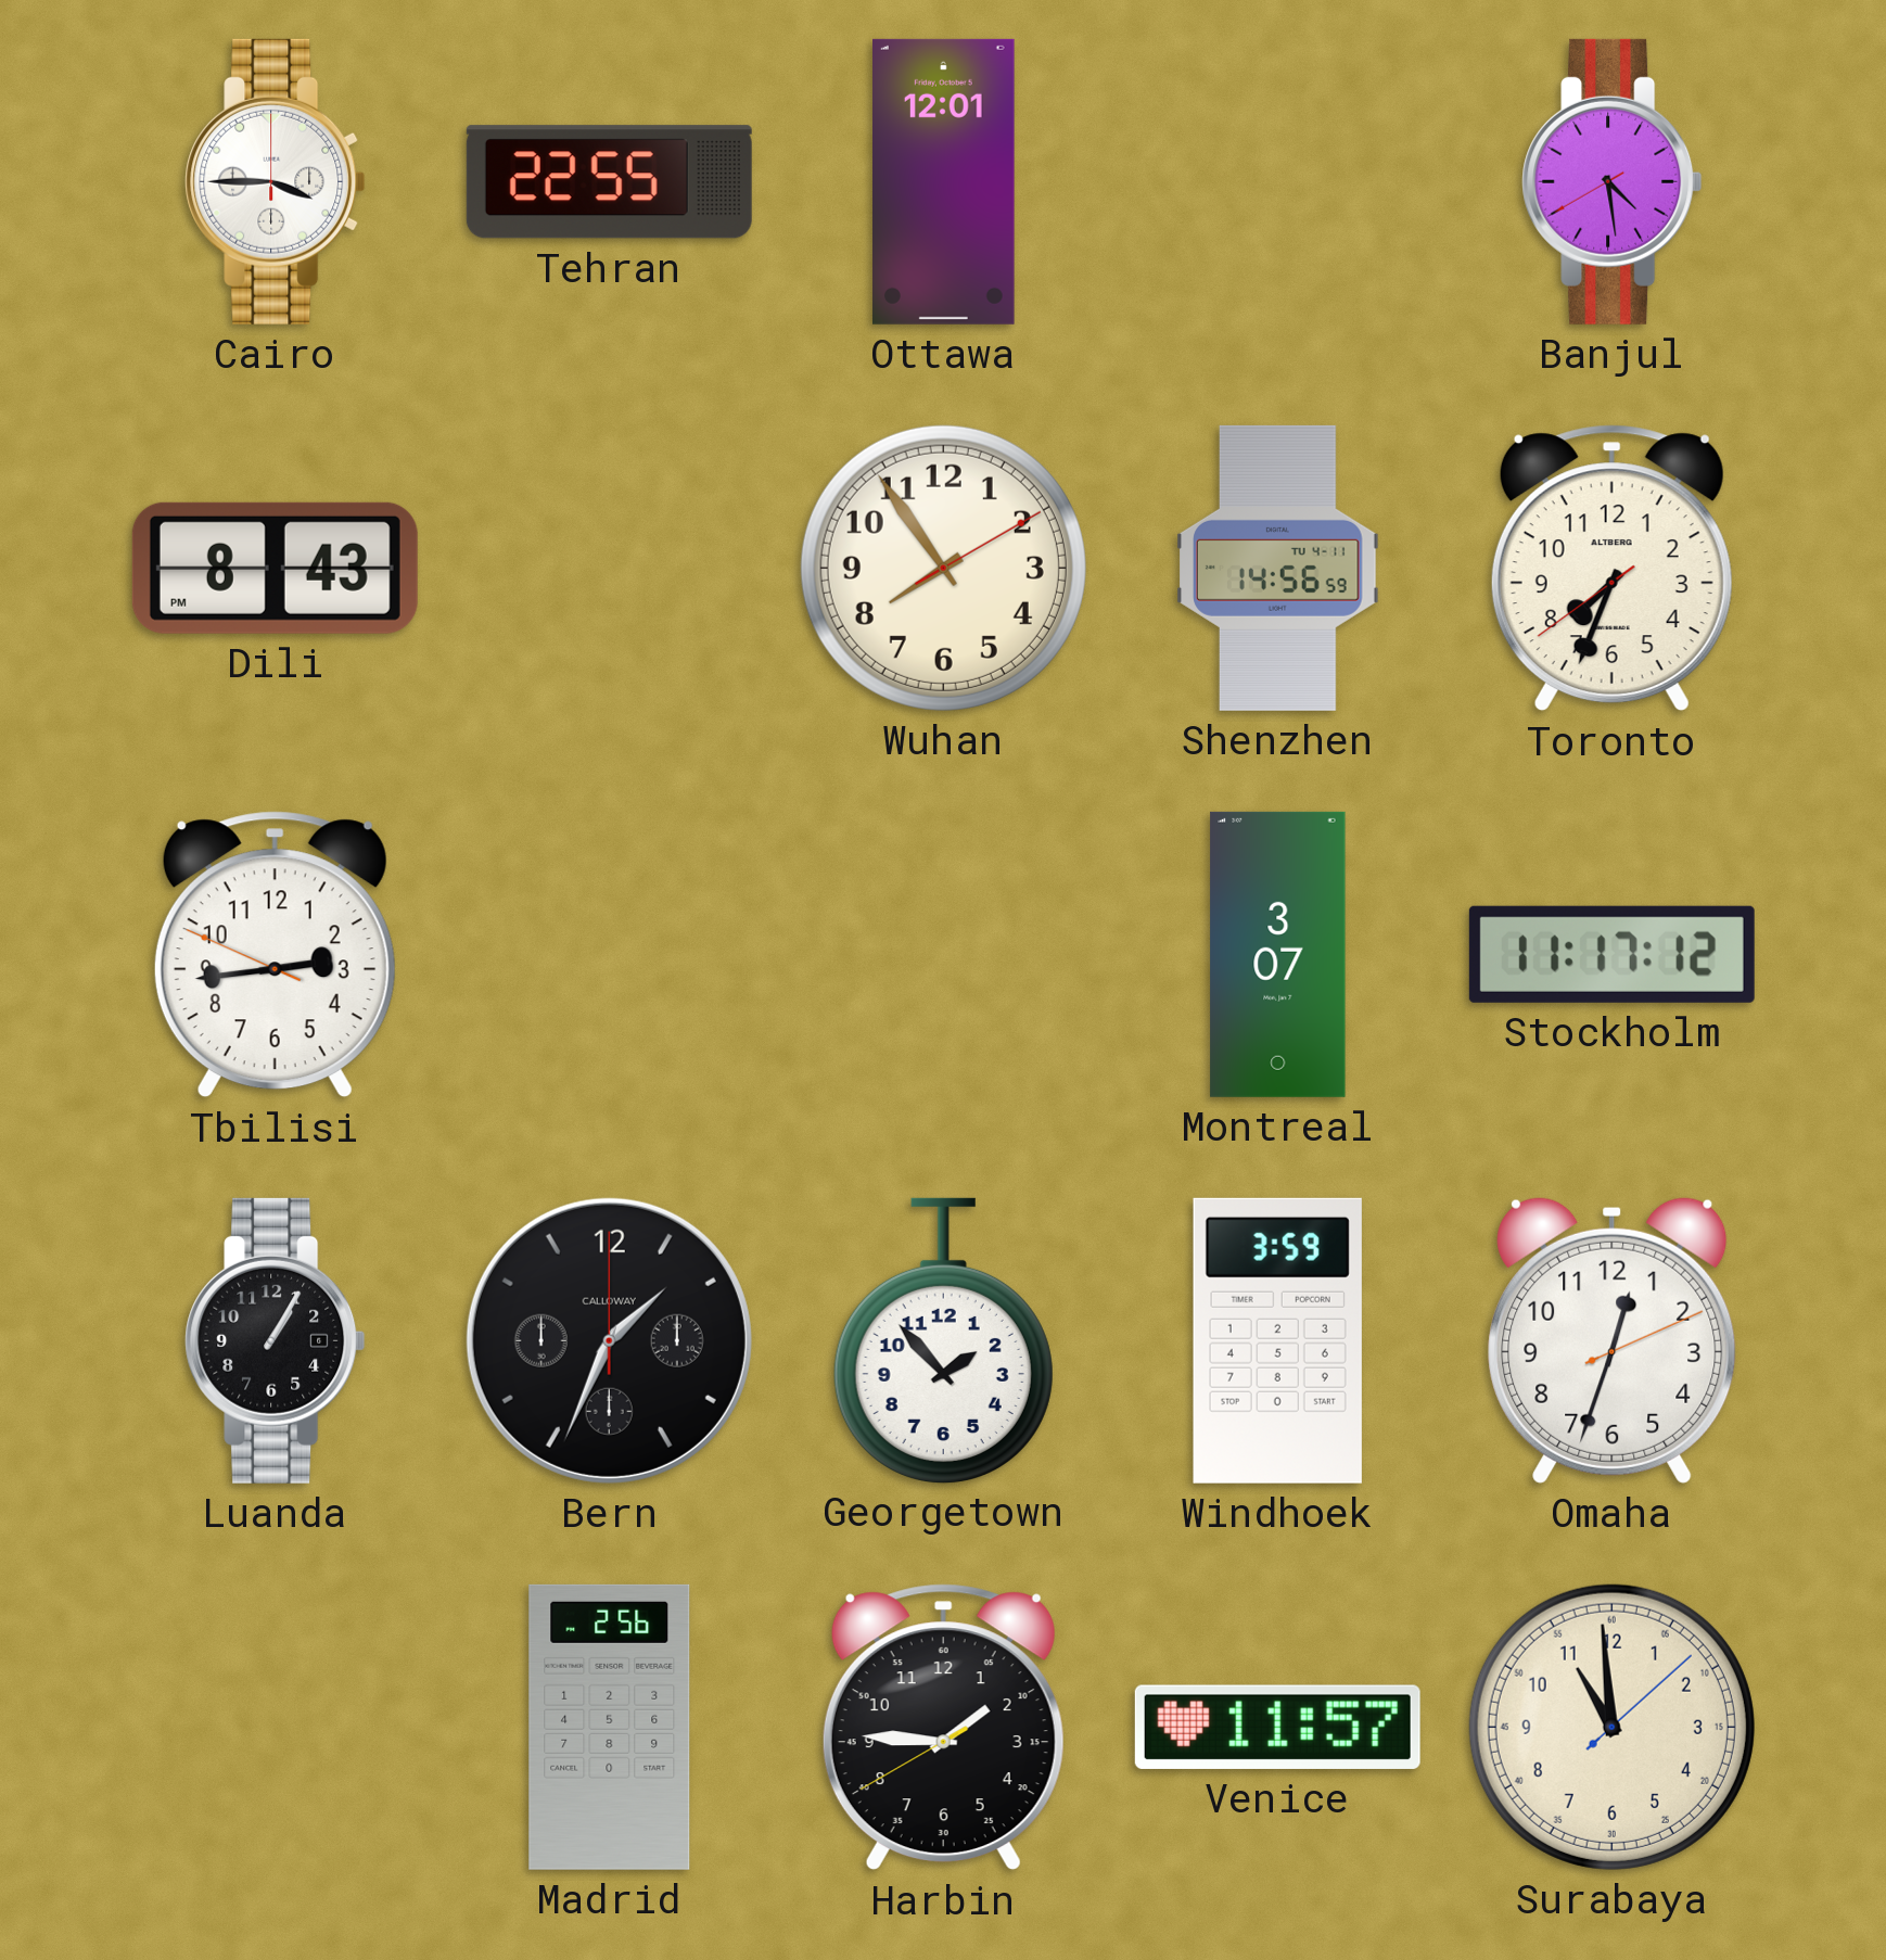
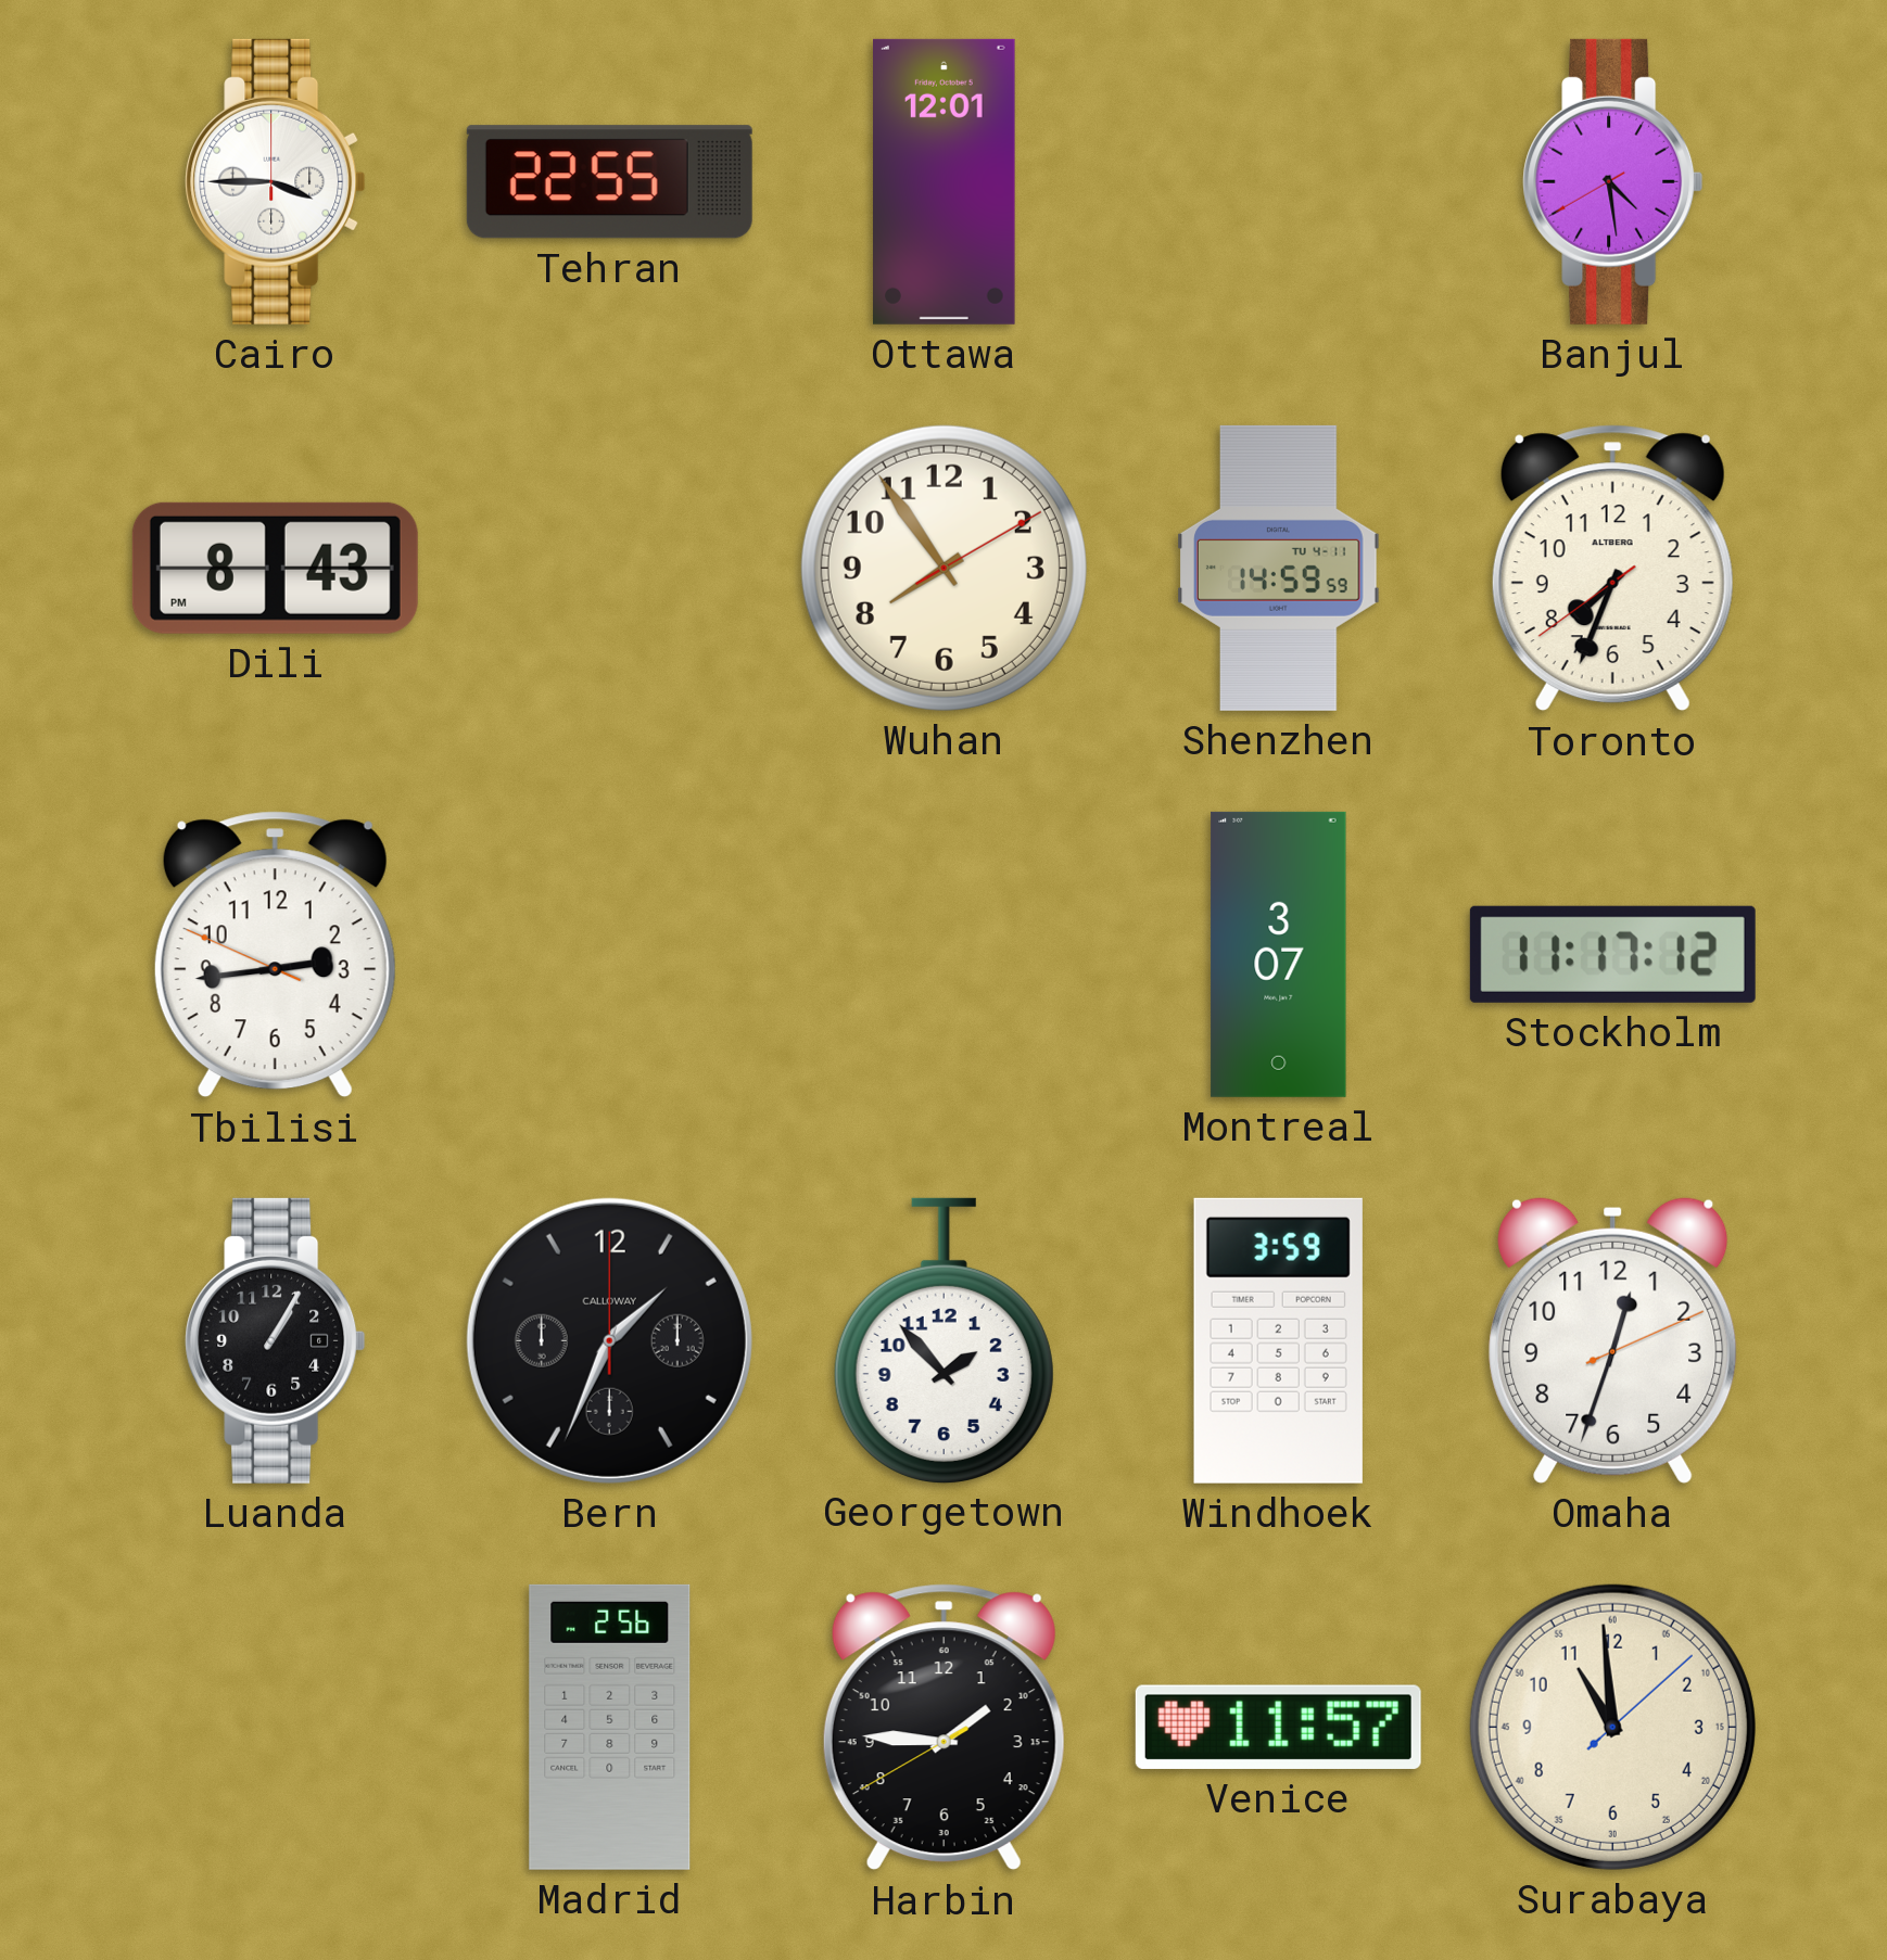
Shenzhen: 14:56 -> 14:59
